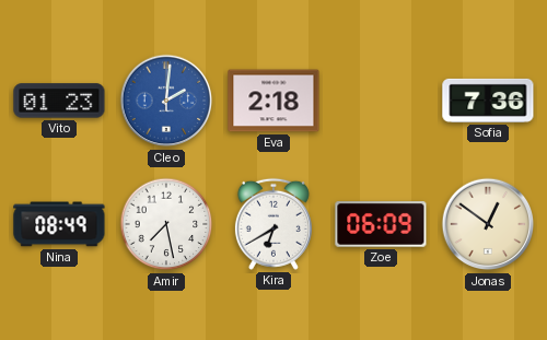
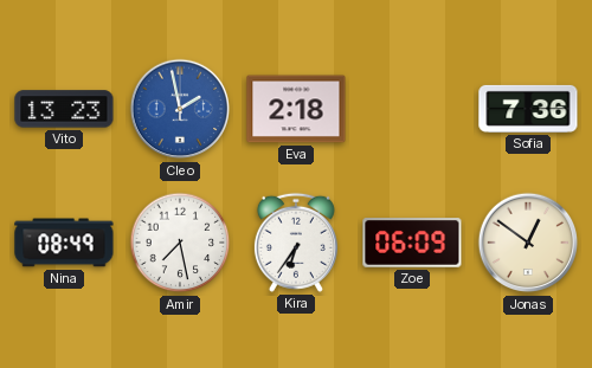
Vito: 01:23 -> 13:23
Cleo: 2:01 -> 1:58
Kira: 6:40 -> 6:36
